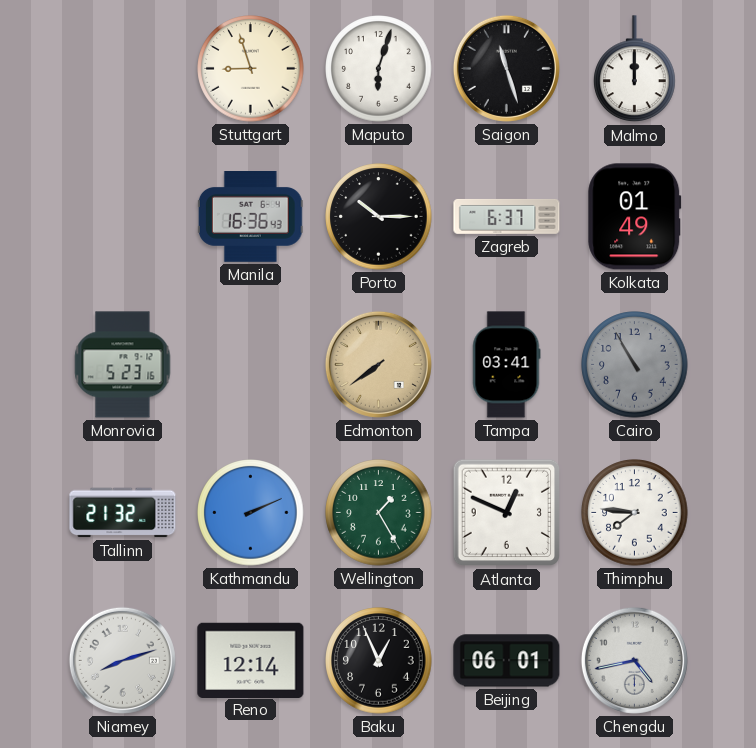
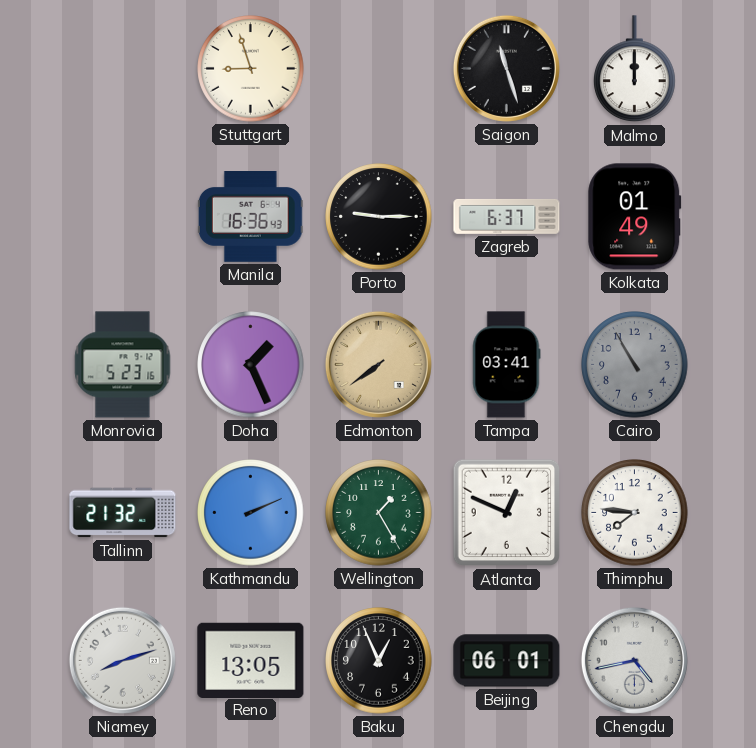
Maputo: 6:03 -> none
Porto: 10:15 -> 9:15
Doha: none -> 1:26
Reno: 12:14 -> 13:05
